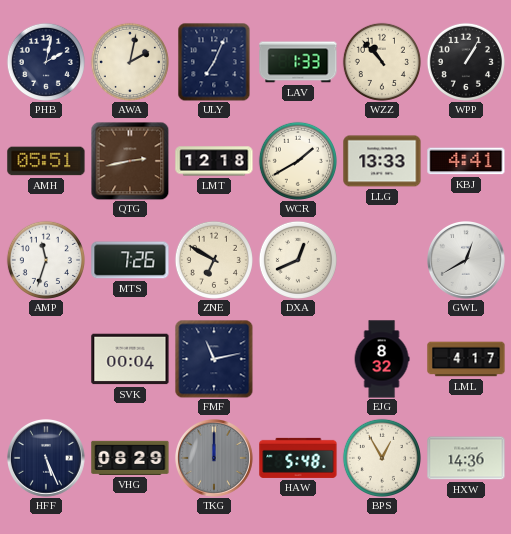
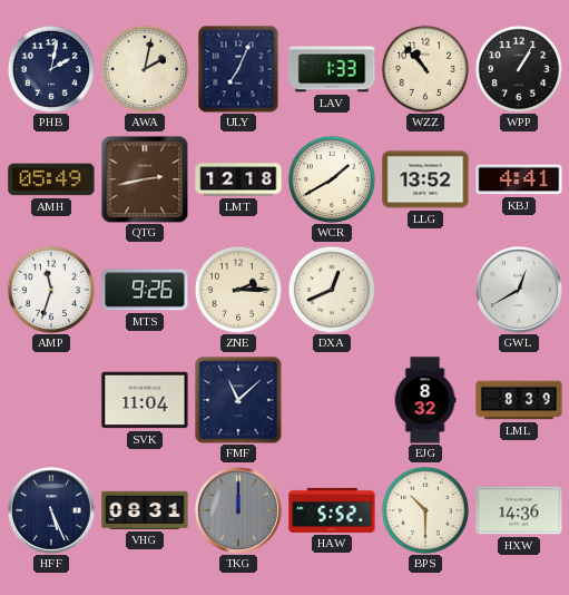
AMH: 05:51 -> 05:49
LLG: 13:33 -> 13:52
MTS: 7:26 -> 9:26
ZNE: 6:50 -> 2:15
SVK: 00:04 -> 11:04
FMF: 11:13 -> 11:08
LML: 4:17 -> 8:39
VHG: 08:29 -> 08:31
HAW: 5:48 -> 5:52
BPS: 12:55 -> 10:30
